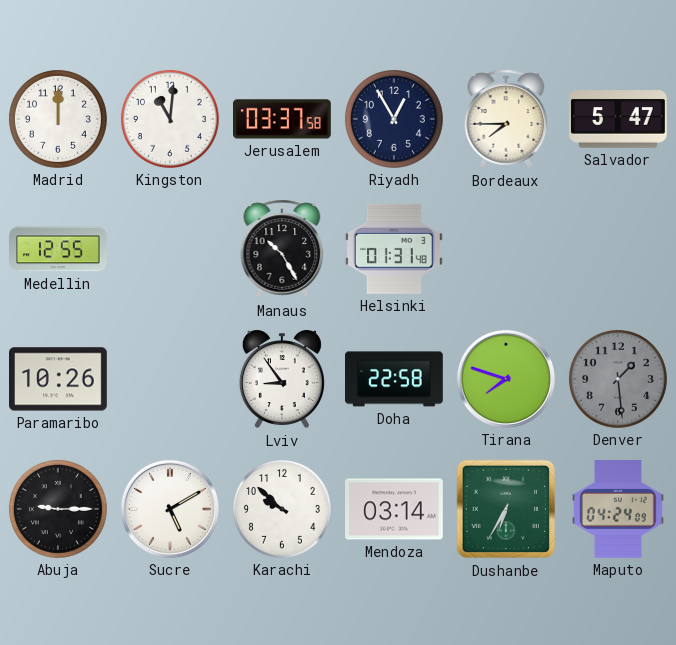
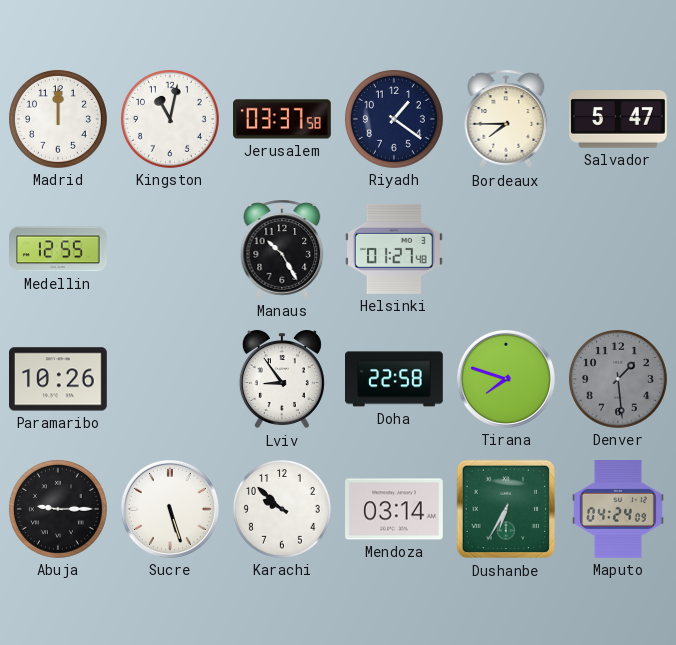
Kingston: 11:01 -> 11:02
Riyadh: 12:55 -> 1:21
Helsinki: 01:31 -> 01:27
Sucre: 5:10 -> 5:27
